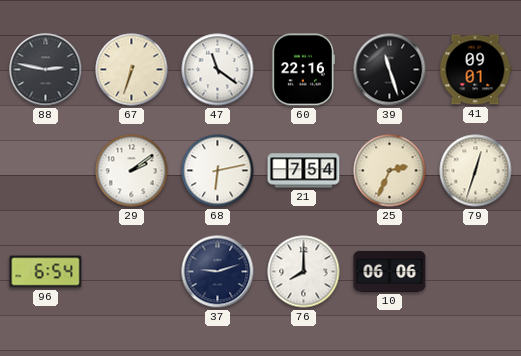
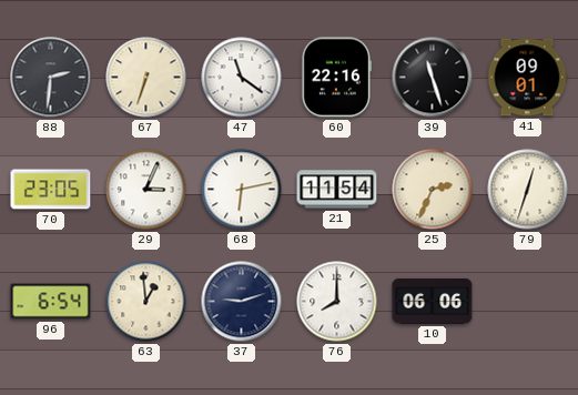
88: 2:47 -> 2:31
70: none -> 23:05
29: 2:09 -> 3:04
21: 7:54 -> 11:54
63: none -> 12:59
